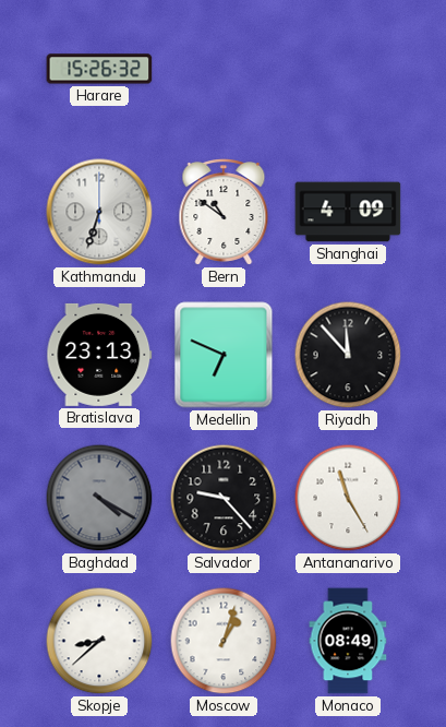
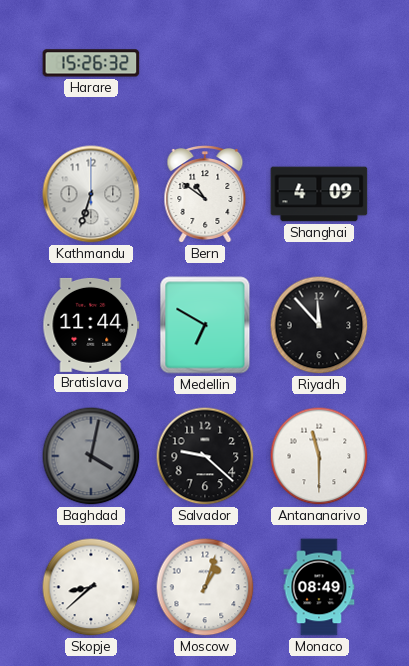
Bratislava: 23:13 -> 11:44
Medellin: 6:49 -> 6:50
Baghdad: 4:20 -> 4:02
Salvador: 9:23 -> 9:22
Antananarivo: 11:25 -> 11:30
